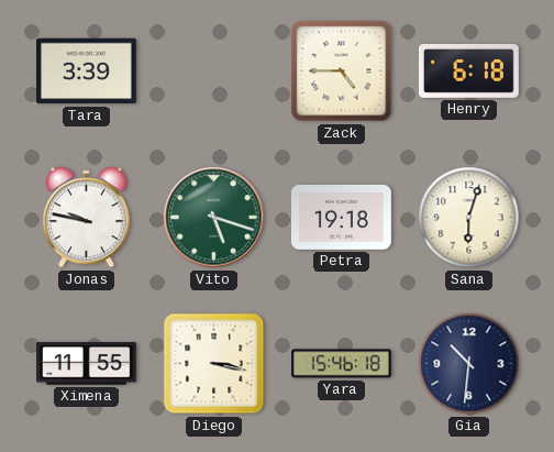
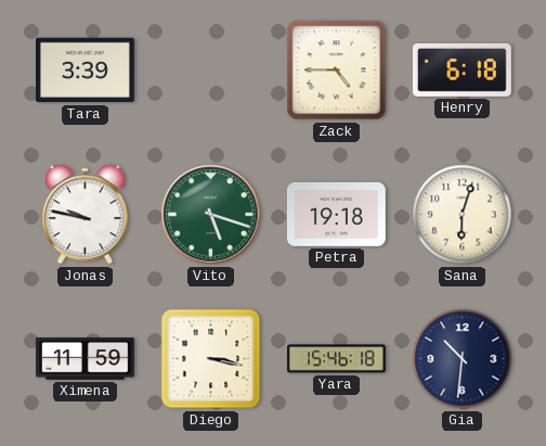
Ximena: 11:55 -> 11:59
